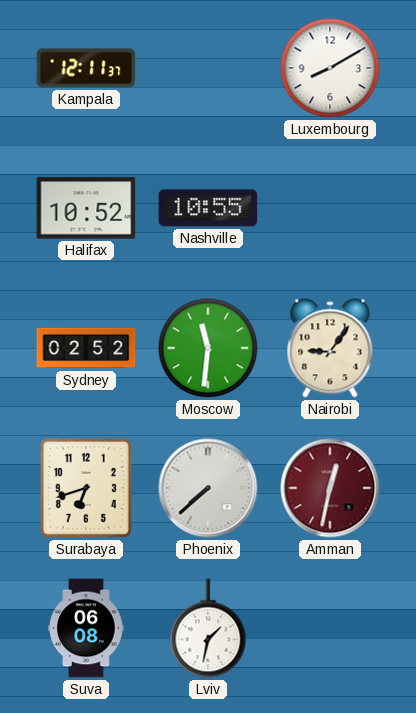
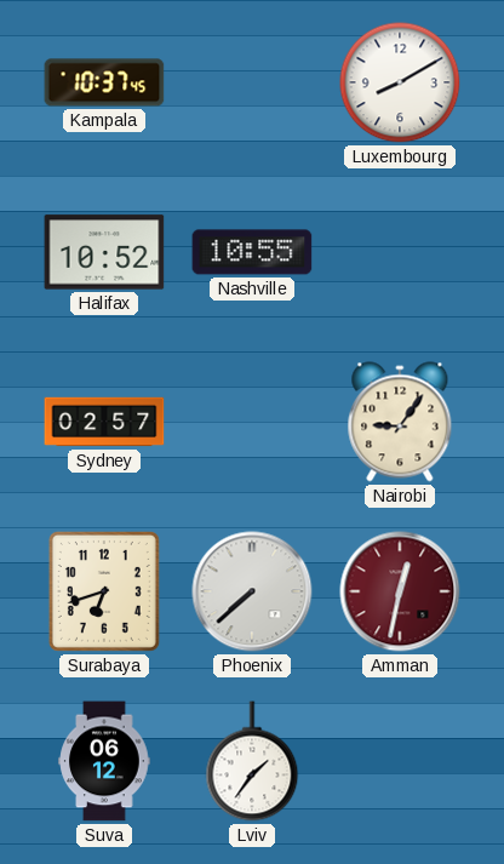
Kampala: 12:11 -> 10:37
Sydney: 02:52 -> 02:57
Moscow: 11:31 -> none
Suva: 06:08 -> 06:12
Lviv: 1:32 -> 1:36
